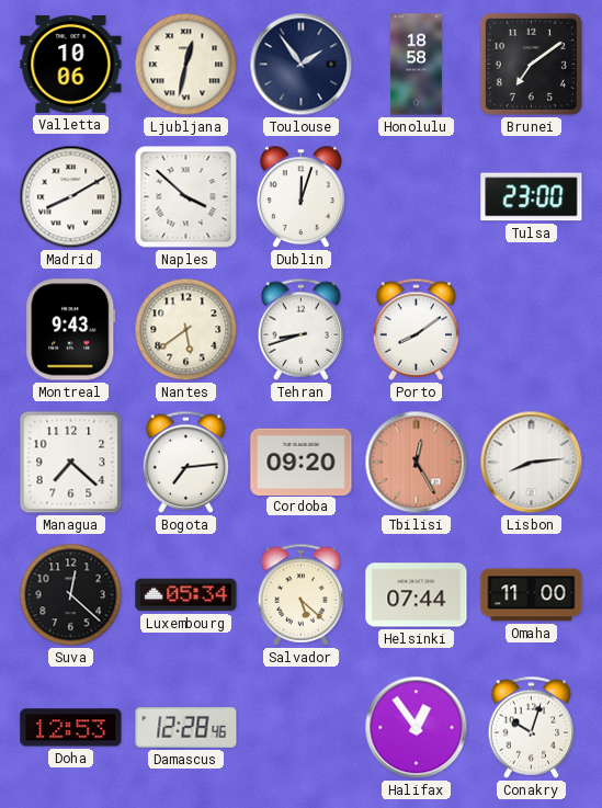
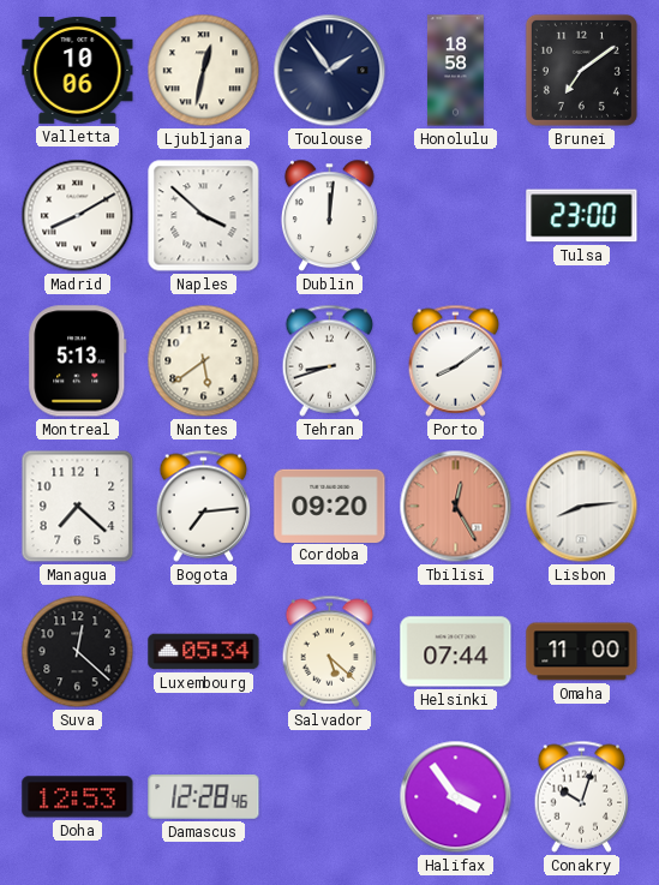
Dublin: 12:03 -> 12:01
Montreal: 9:43 -> 5:13
Halifax: 12:54 -> 3:54
